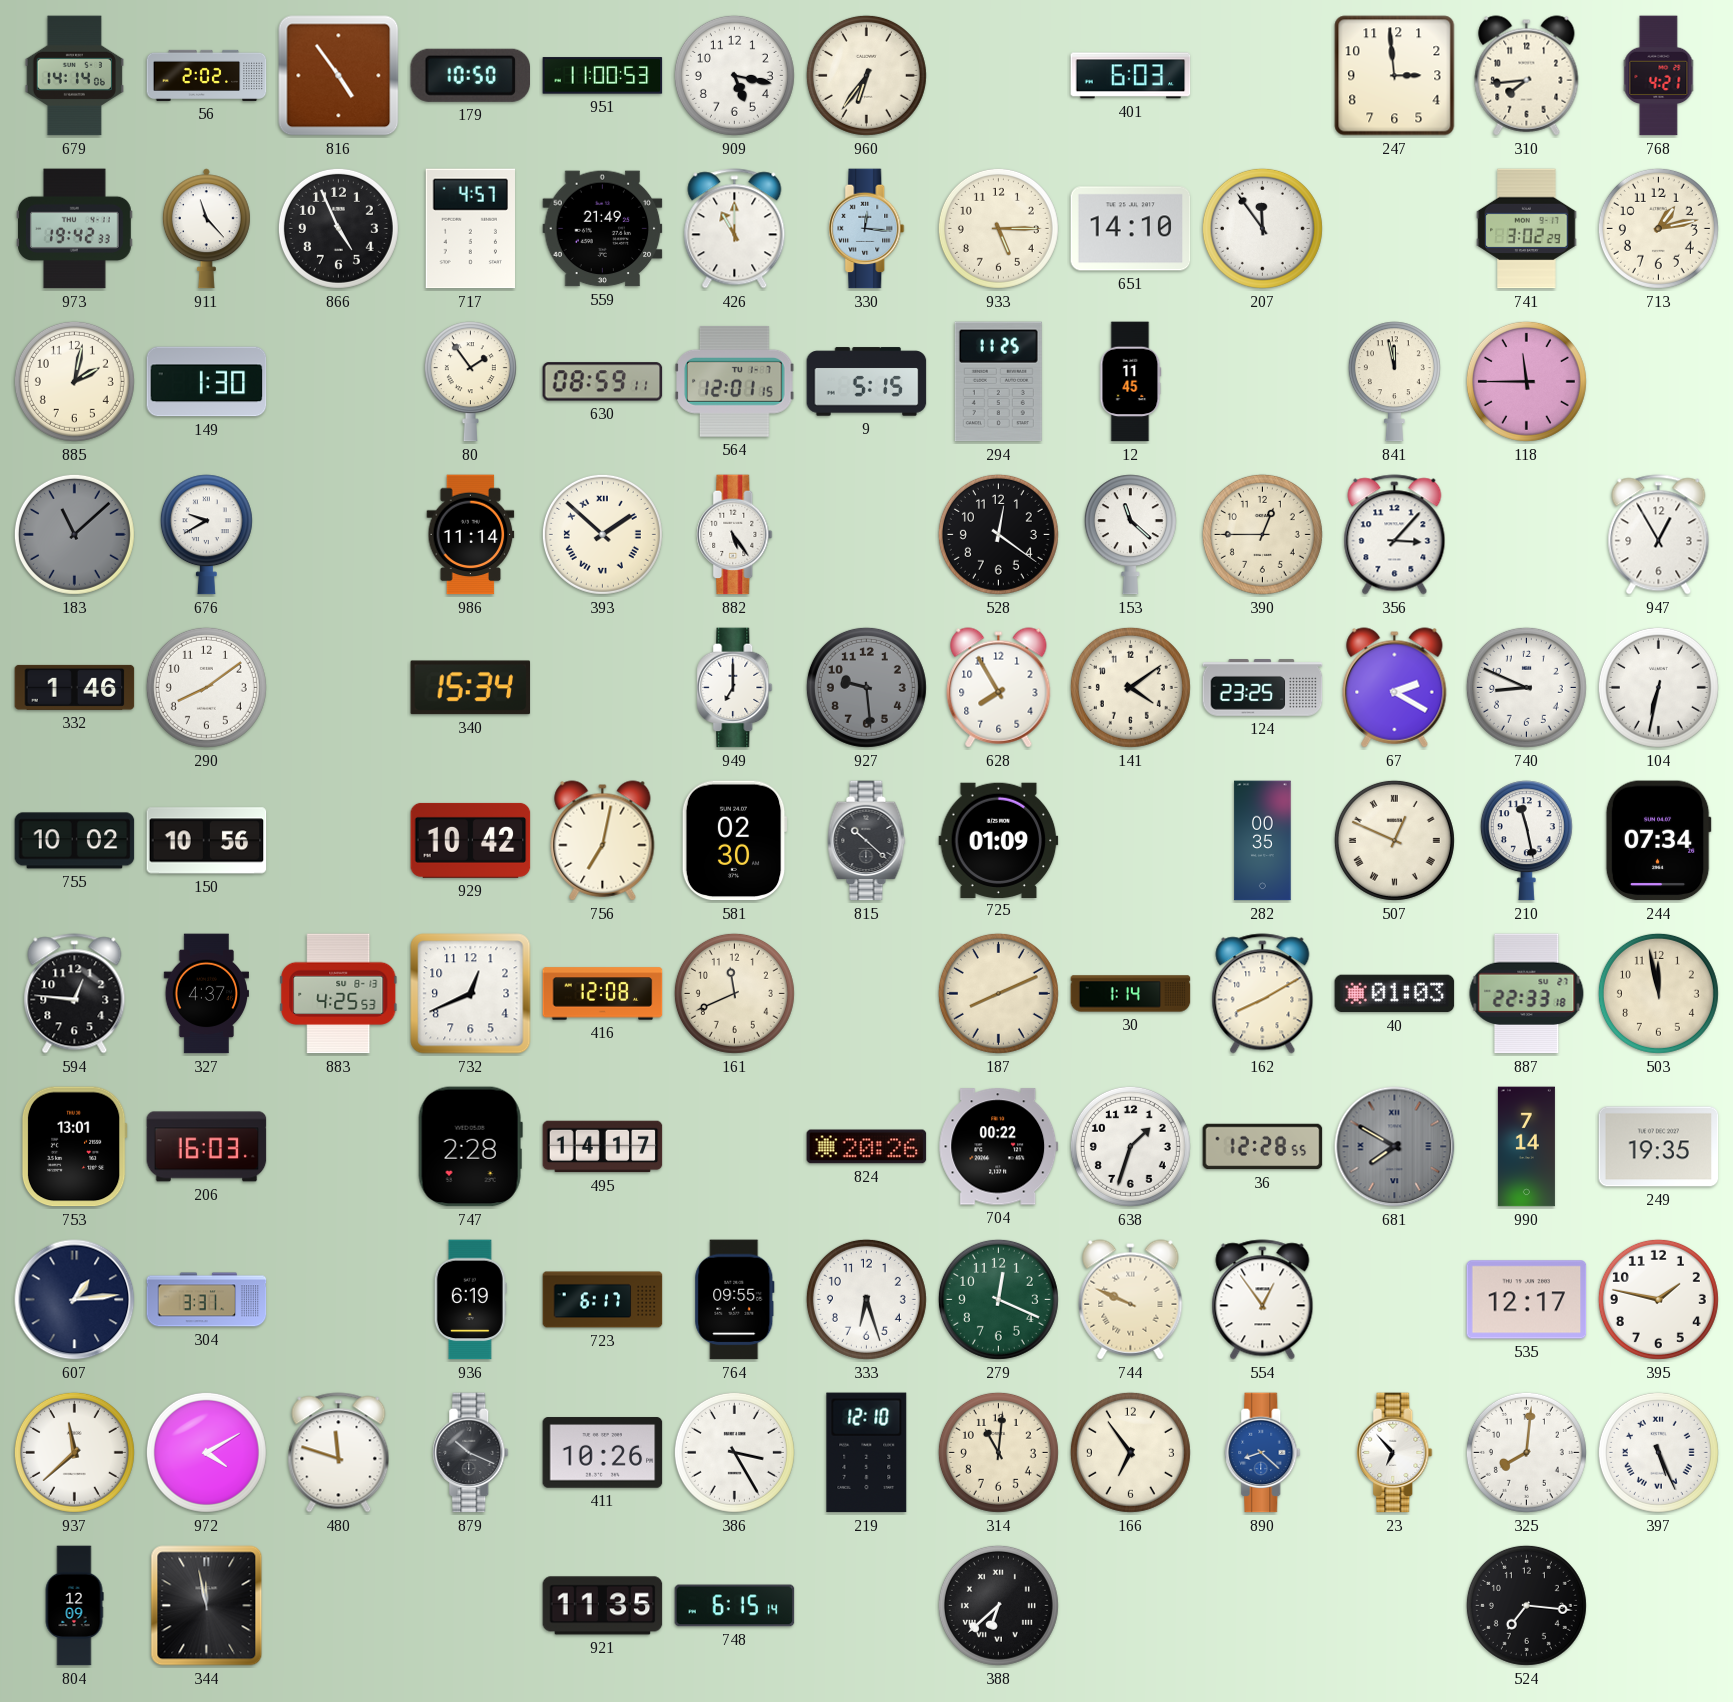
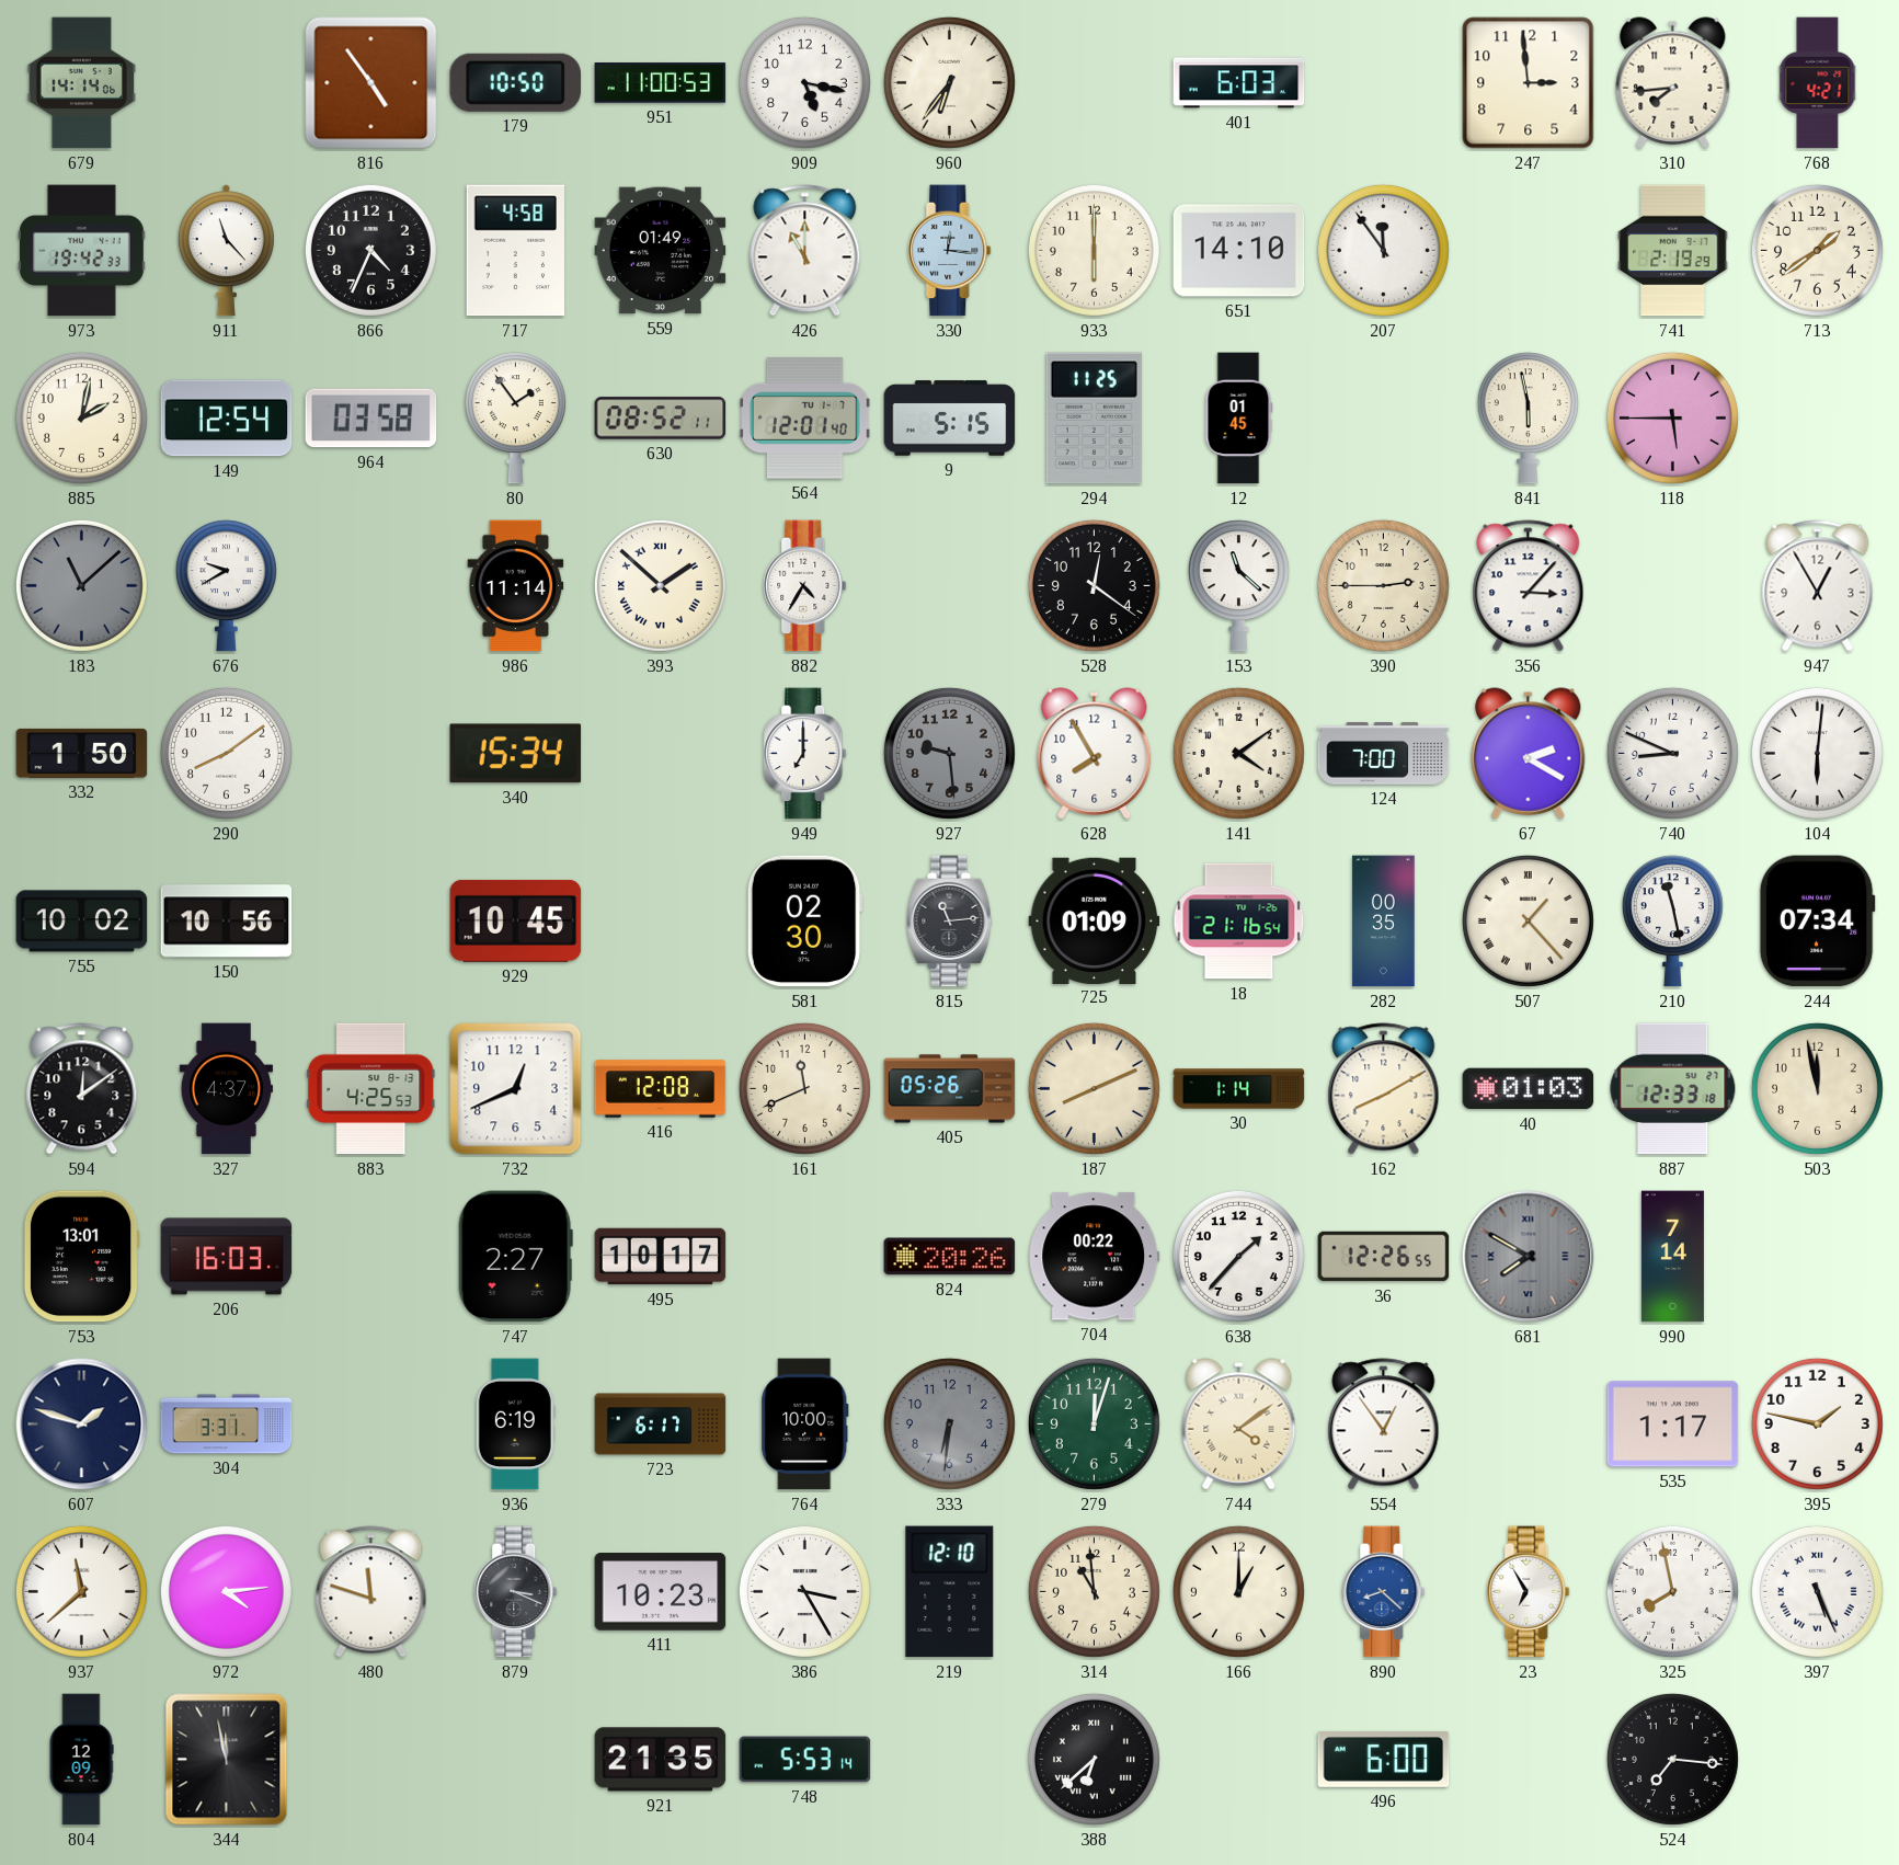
56: 2:02 -> none
866: 4:56 -> 4:34
717: 4:57 -> 4:58
559: 21:49 -> 01:49
933: 5:15 -> 6:00
741: 3:02 -> 2:19
713: 1:13 -> 1:39
149: 1:30 -> 12:54
964: none -> 03:58
630: 08:59 -> 08:52
564: 12:01:15 -> 12:01:40
12: 11:45 -> 01:45
841: 11:58 -> 5:58
118: 11:45 -> 5:45
882: 5:24 -> 4:35
390: 12:45 -> 2:45
332: 1:46 -> 1:50
124: 23:25 -> 7:00
104: 6:32 -> 6:01
929: 10:42 -> 10:45
756: 7:02 -> none
815: 10:22 -> 11:14
18: none -> 21:16
507: 12:49 -> 1:23
594: 12:46 -> 12:09
405: none -> 05:26
887: 22:33 -> 12:33
747: 2:28 -> 2:27
495: 14:17 -> 10:17
638: 1:33 -> 1:37
36: 12:28 -> 12:26
249: 19:35 -> none
607: 1:14 -> 1:48
764: 09:55 -> 10:00
333: 6:27 -> 6:31
333 dial: white -> grey
279: 12:19 -> 12:03
744: 9:49 -> 4:09
535: 12:17 -> 1:17
972: 4:10 -> 4:14
879: 10:19 -> 3:19
411: 10:26 -> 10:23
314: 11:01 -> 10:59
166: 6:54 -> 1:00
23: 6:53 -> 6:55
325: 8:01 -> 7:58
921: 11:35 -> 21:35
748: 6:15 -> 5:53
496: none -> 6:00
